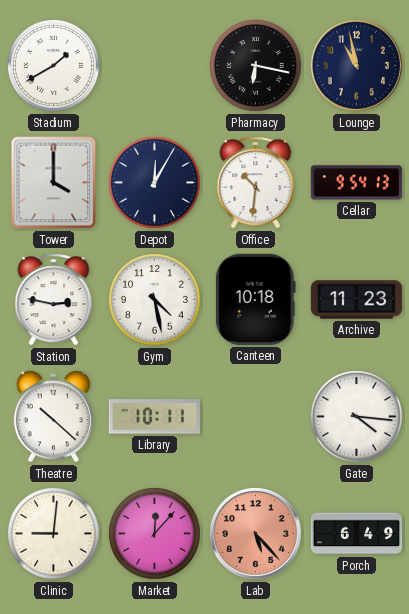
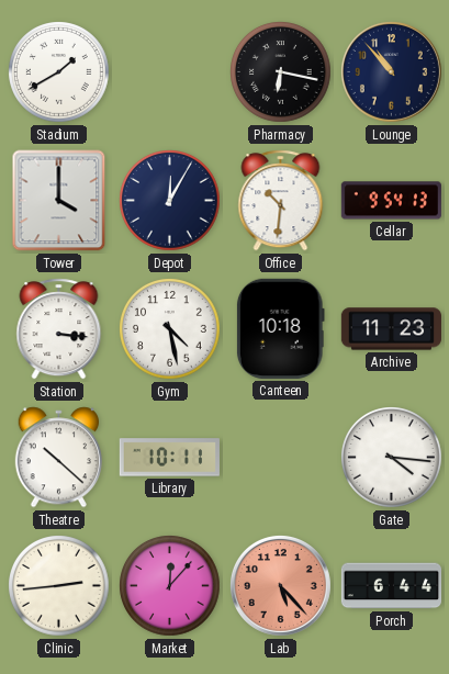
Lounge: 10:58 -> 10:53
Station: 2:47 -> 3:16
Clinic: 9:01 -> 2:44
Porch: 6:49 -> 6:44
